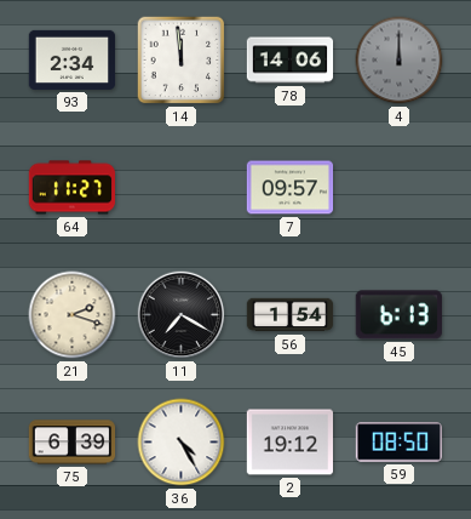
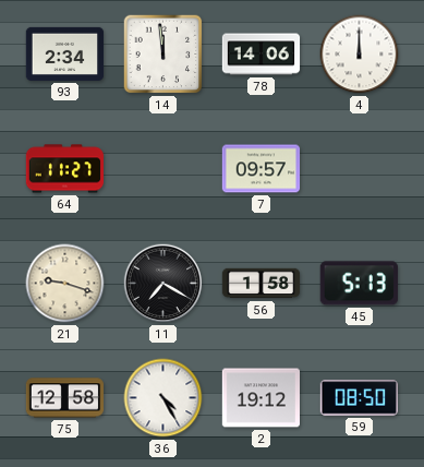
4 dial: grey -> white
21: 2:18 -> 9:18
56: 1:54 -> 1:58
45: 6:13 -> 5:13
75: 6:39 -> 12:58
